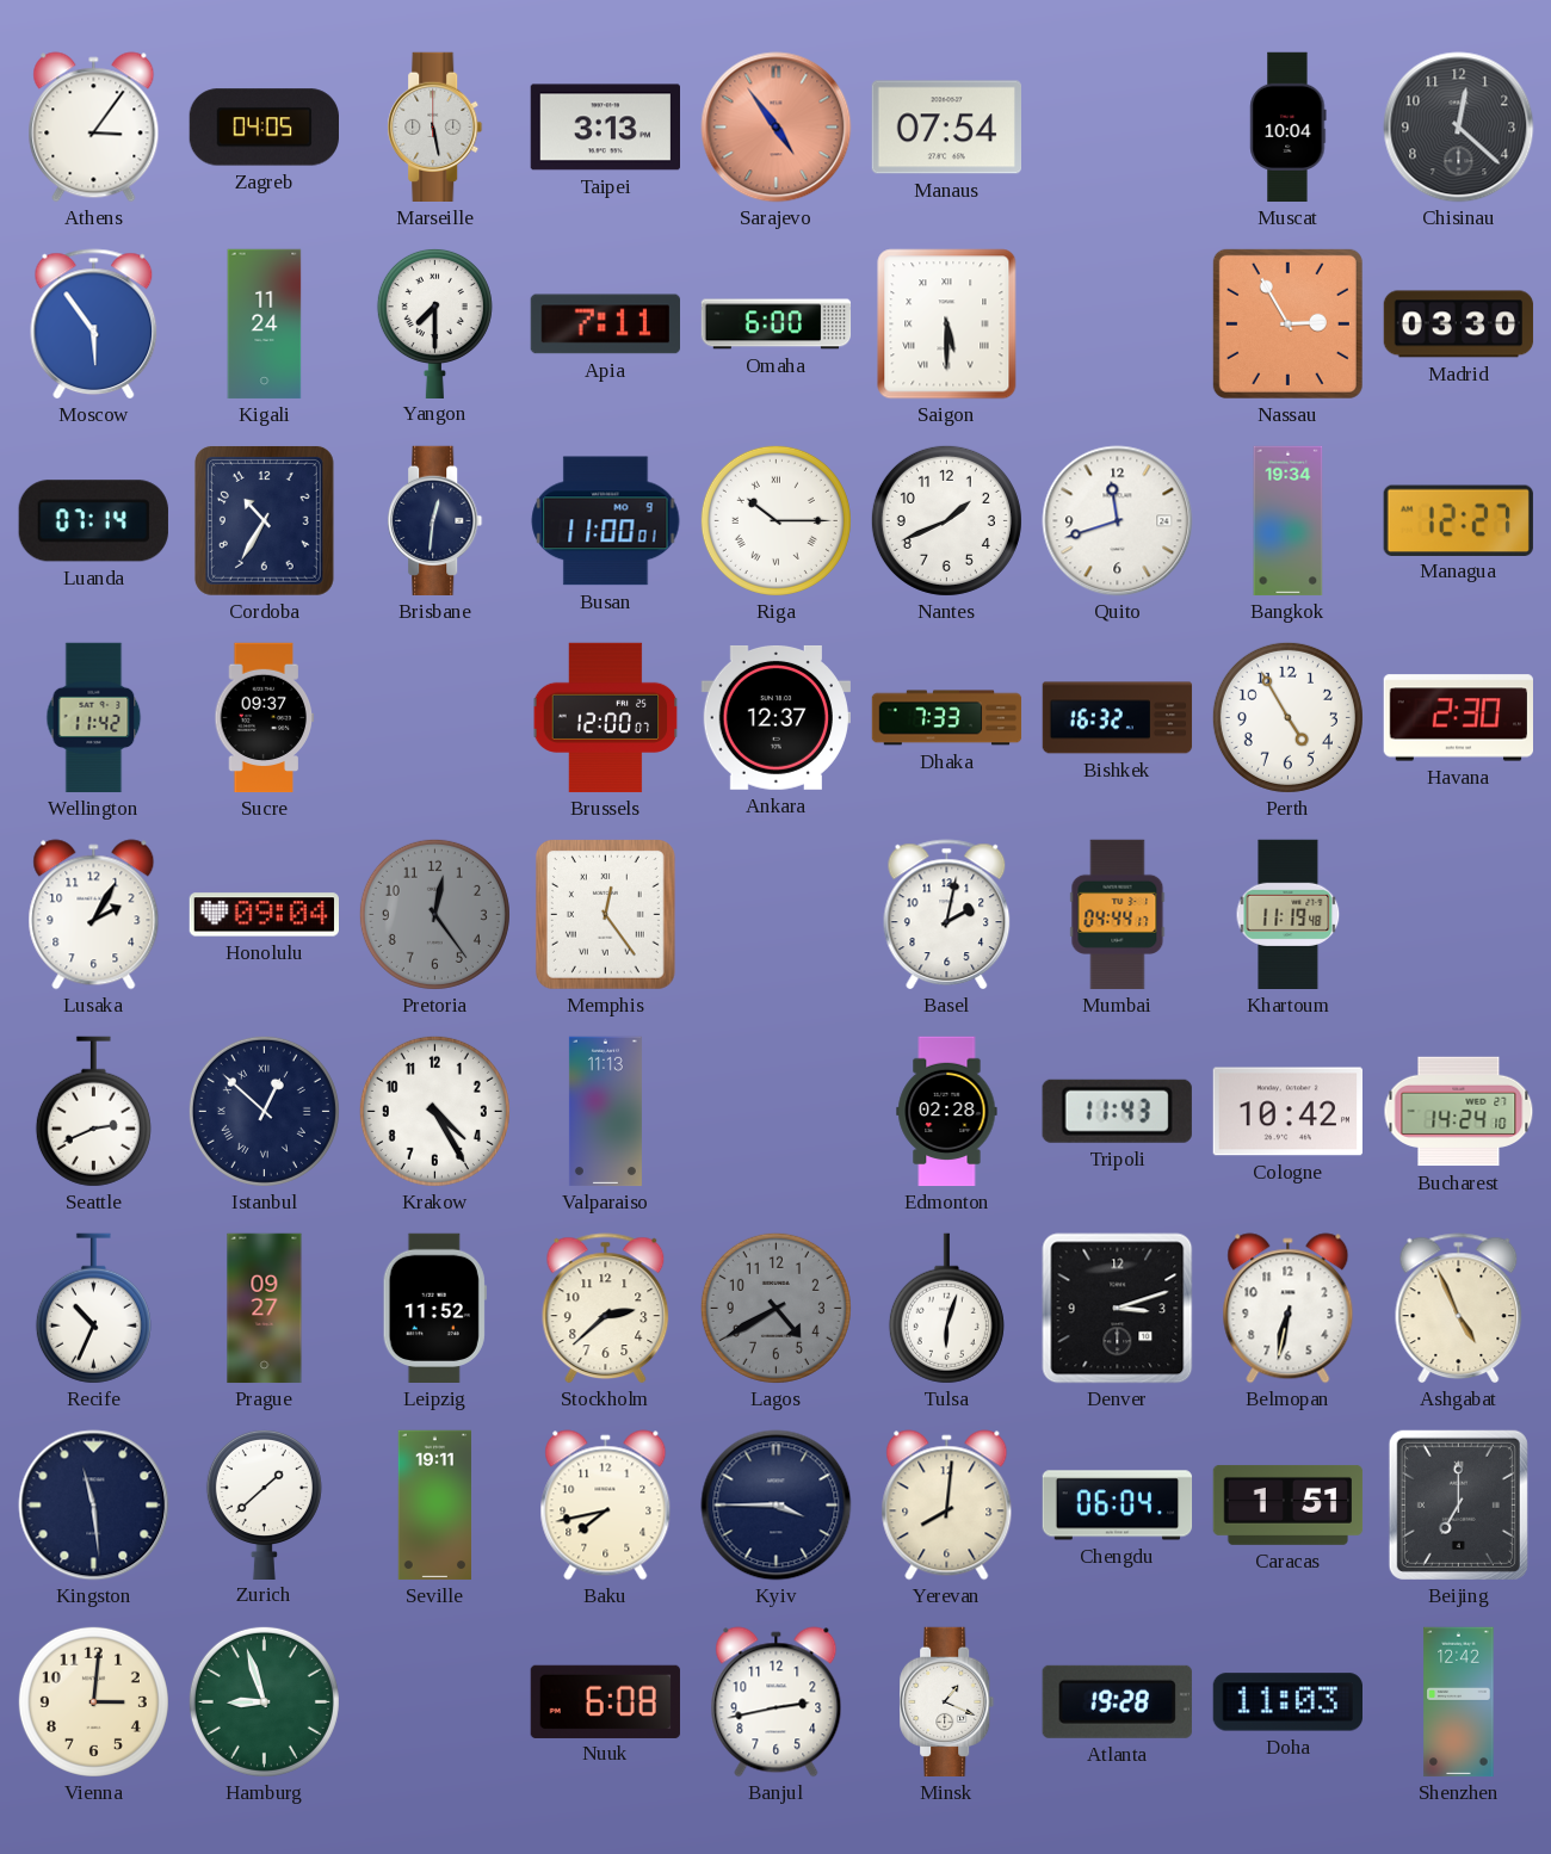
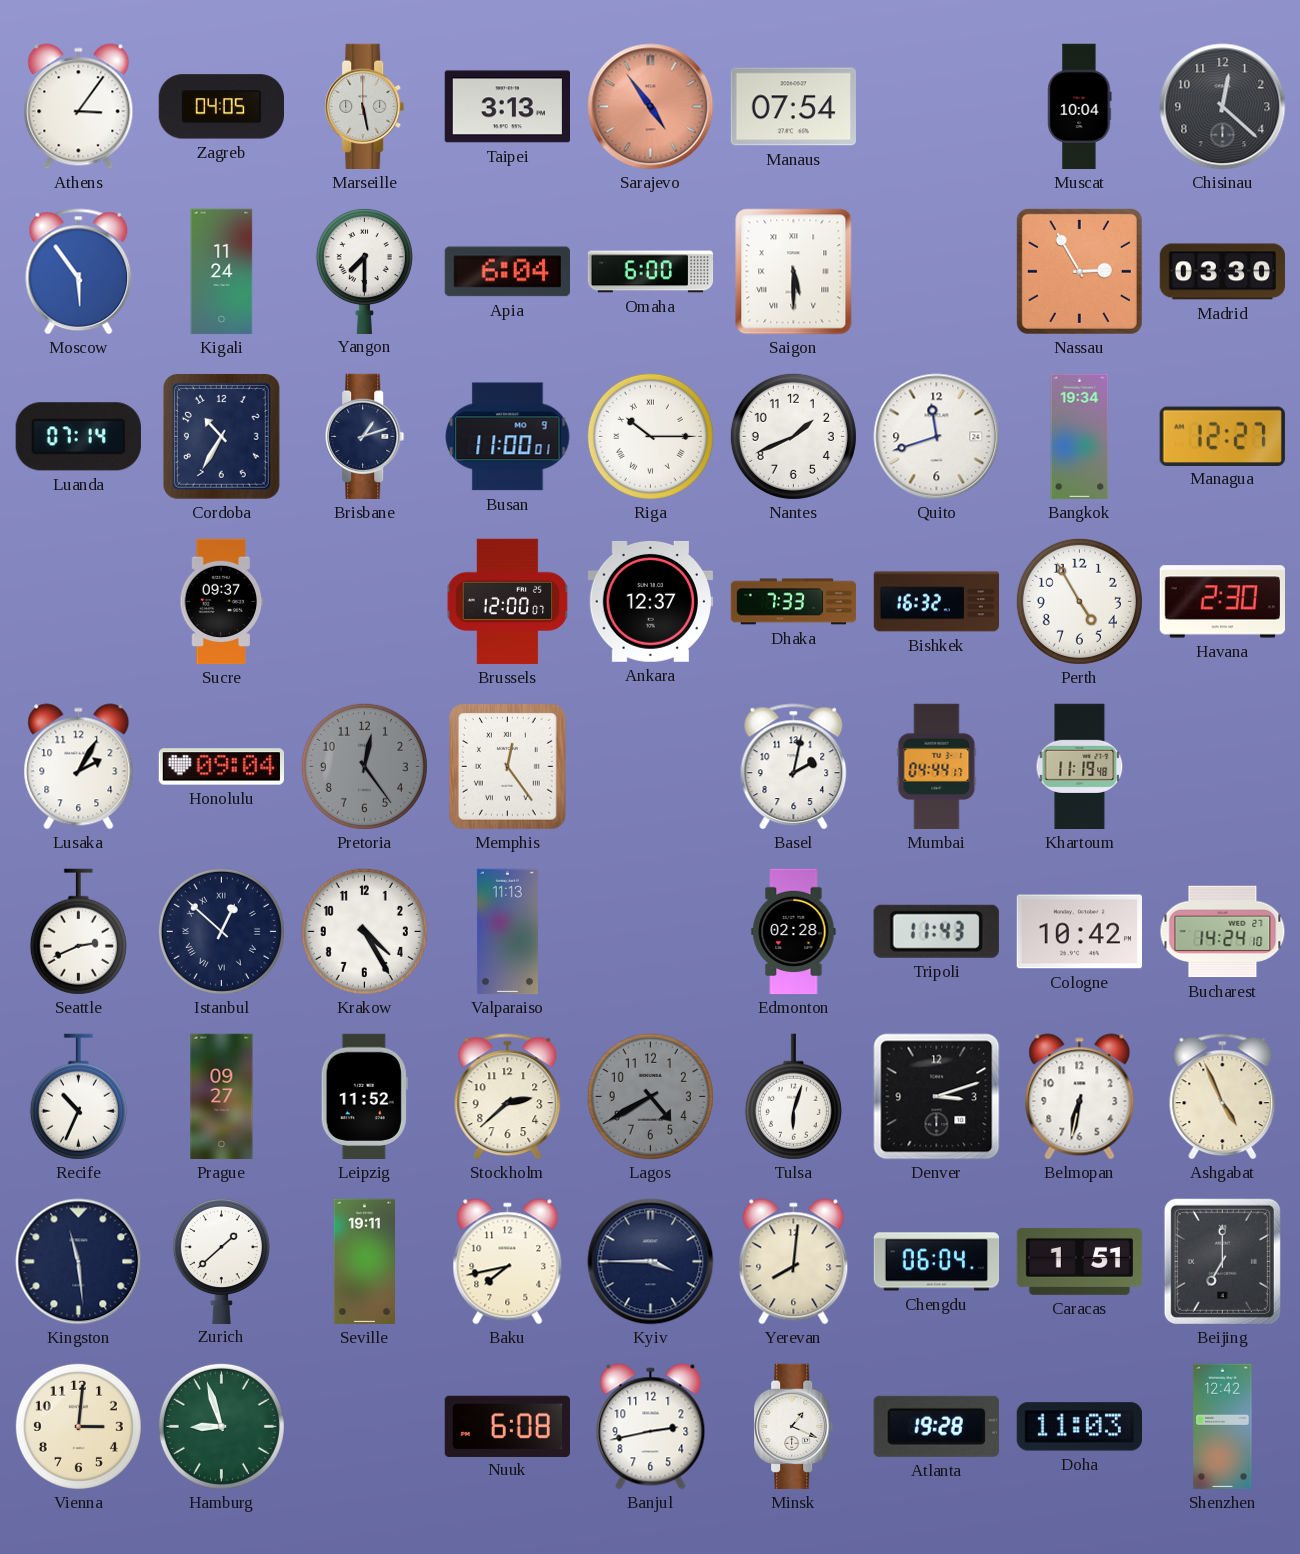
Apia: 7:11 -> 6:04
Brisbane: 12:31 -> 1:12
Wellington: 11:42 -> none
